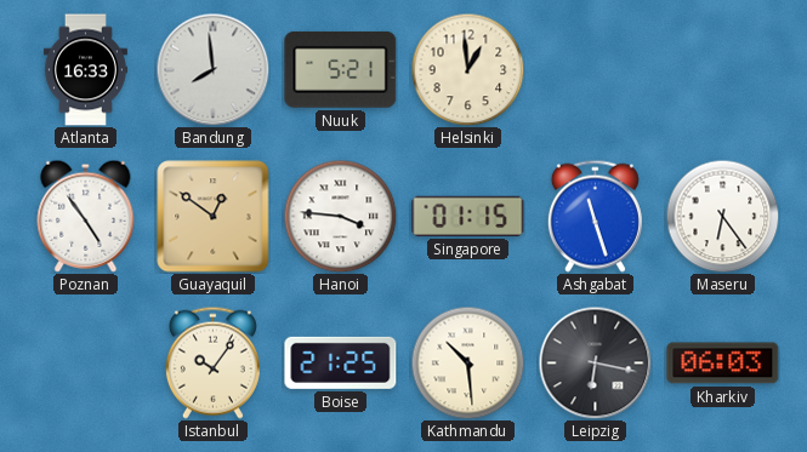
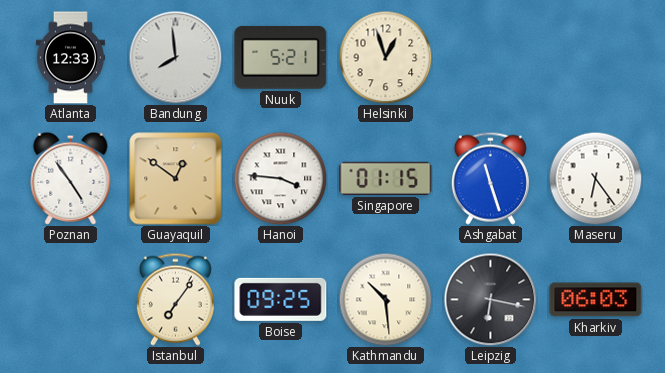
Atlanta: 16:33 -> 12:33
Helsinki: 12:59 -> 12:57
Istanbul: 10:06 -> 7:06
Boise: 21:25 -> 09:25
